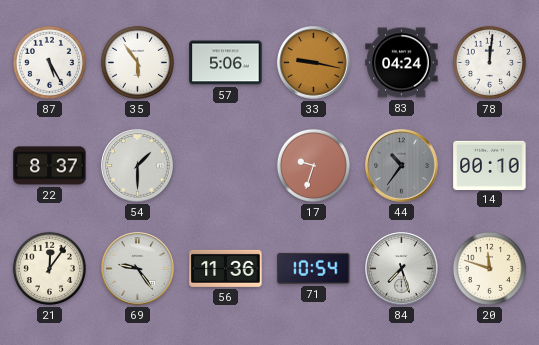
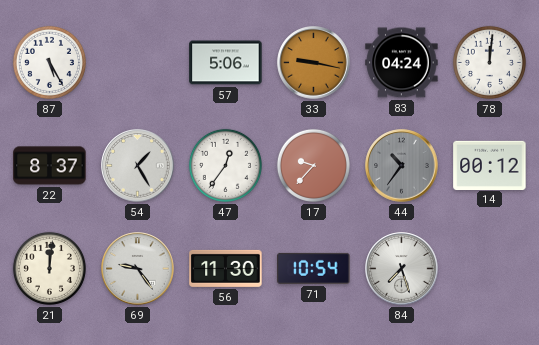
35: 5:54 -> none
54: 1:30 -> 1:25
47: none -> 12:36
17: 9:33 -> 9:37
14: 00:10 -> 00:12
21: 12:06 -> 12:01
56: 11:36 -> 11:30
20: 11:48 -> none
